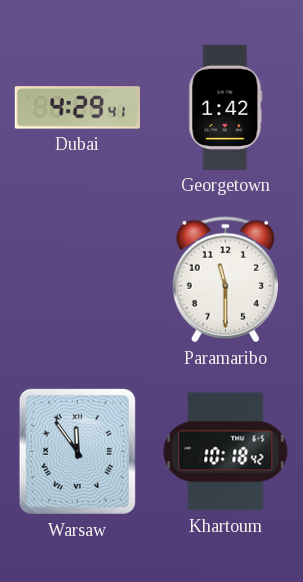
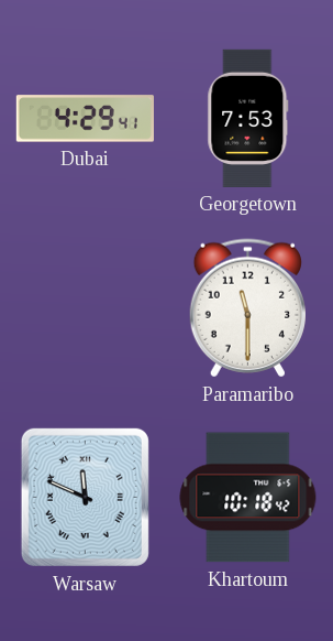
Georgetown: 1:42 -> 7:53
Warsaw: 11:54 -> 11:49
